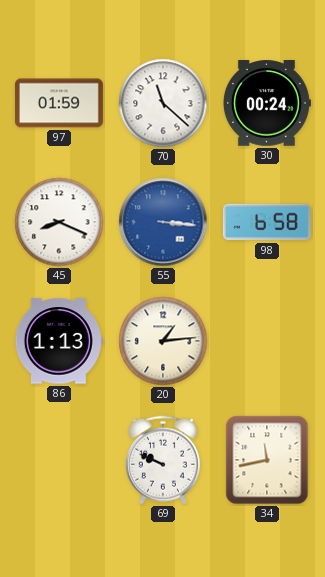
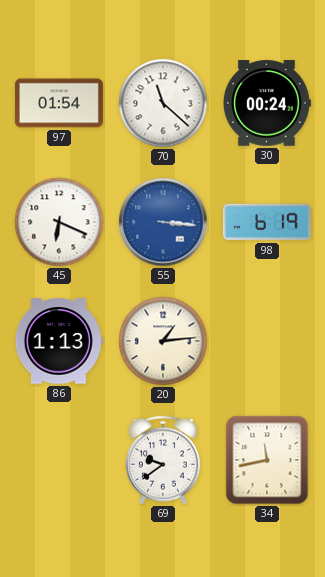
97: 01:59 -> 01:54
45: 8:19 -> 6:19
98: 6:58 -> 6:19
69: 9:49 -> 9:39
